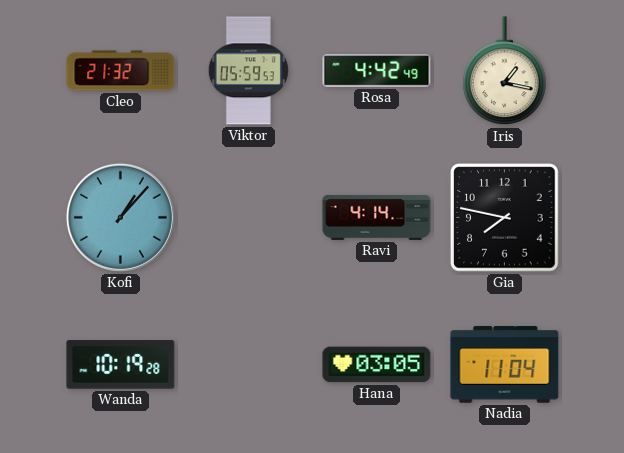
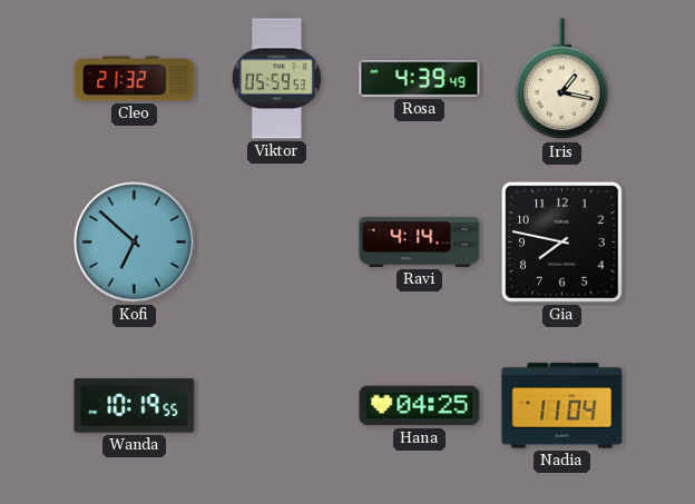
Rosa: 4:42 -> 4:39
Kofi: 1:07 -> 6:52
Wanda: 10:19:28 -> 10:19:55
Hana: 03:05 -> 04:25
